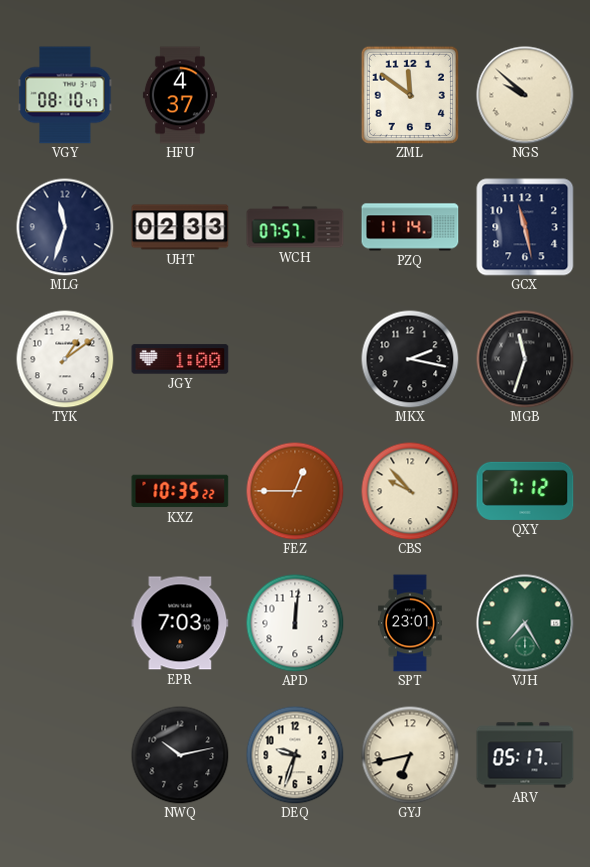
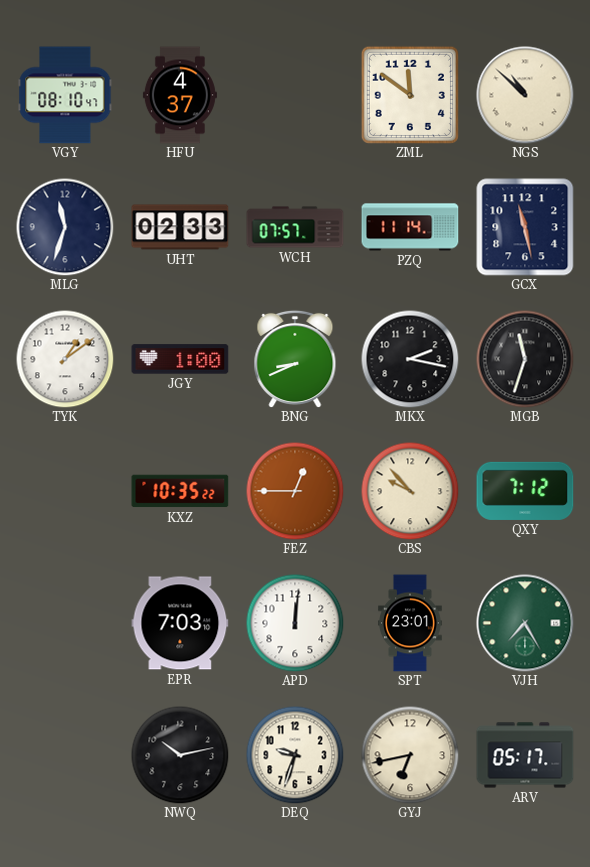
NGS: 9:52 -> 10:52
BNG: none -> 8:41
